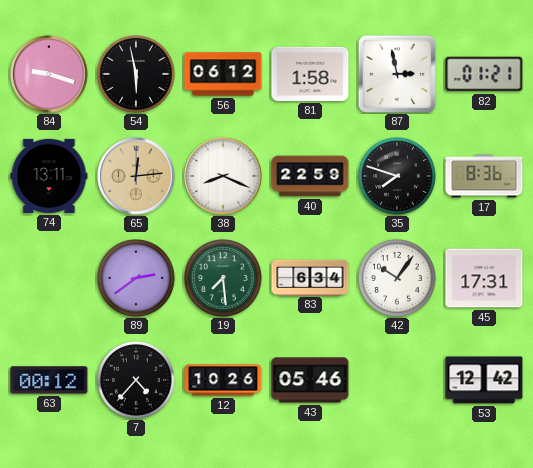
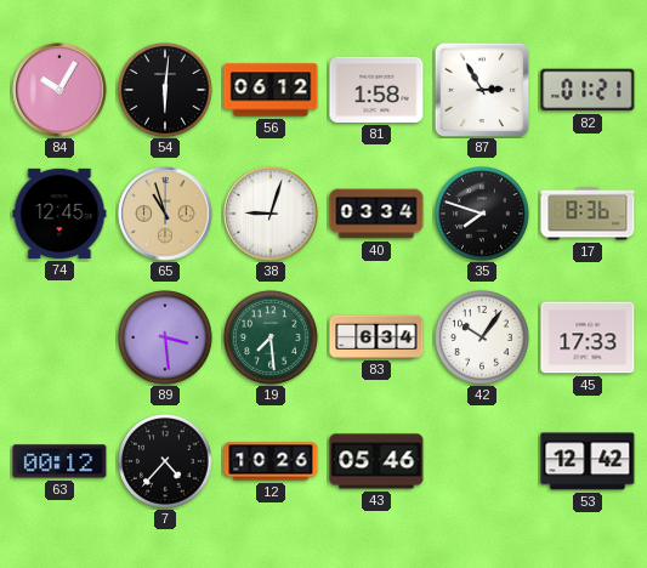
84: 9:18 -> 10:05
54: 5:58 -> 6:01
87: 2:58 -> 2:55
74: 13:11 -> 12:45
65: 12:14 -> 10:57
38: 8:19 -> 9:03
40: 22:59 -> 03:34
89: 2:39 -> 3:29
45: 17:31 -> 17:33
